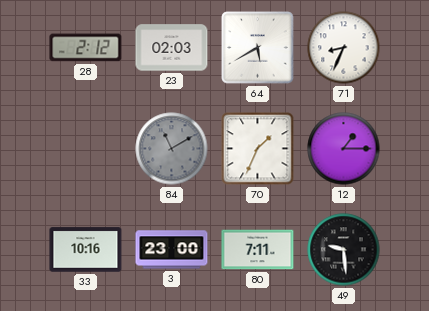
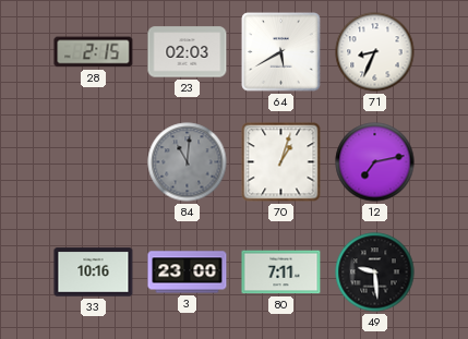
28: 2:12 -> 2:15
84: 11:10 -> 11:01
70: 1:34 -> 1:03
12: 1:15 -> 7:13
